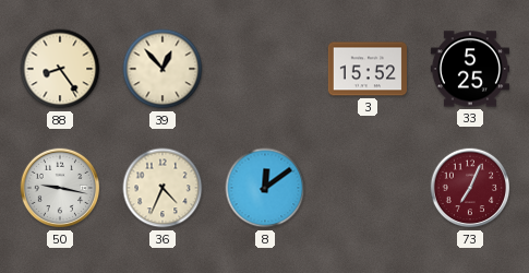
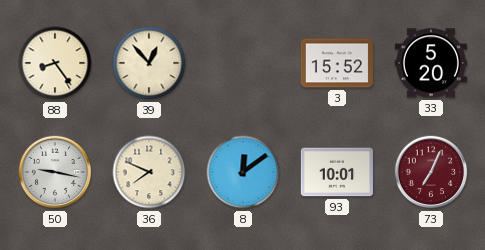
33: 5:25 -> 5:20
36: 4:34 -> 7:49
93: none -> 10:01
